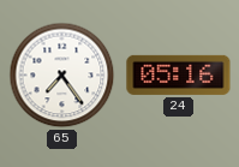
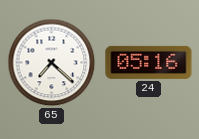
65: 7:24 -> 7:22
